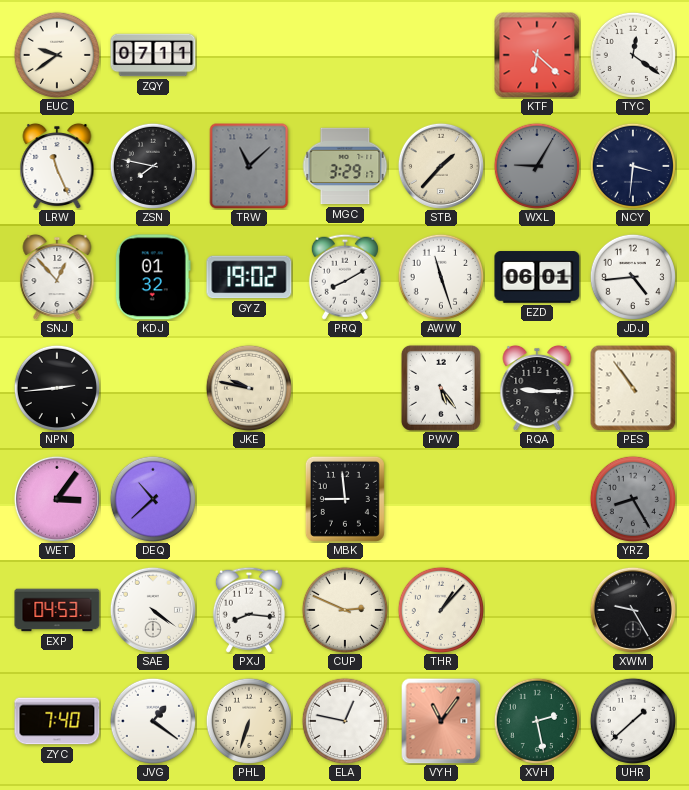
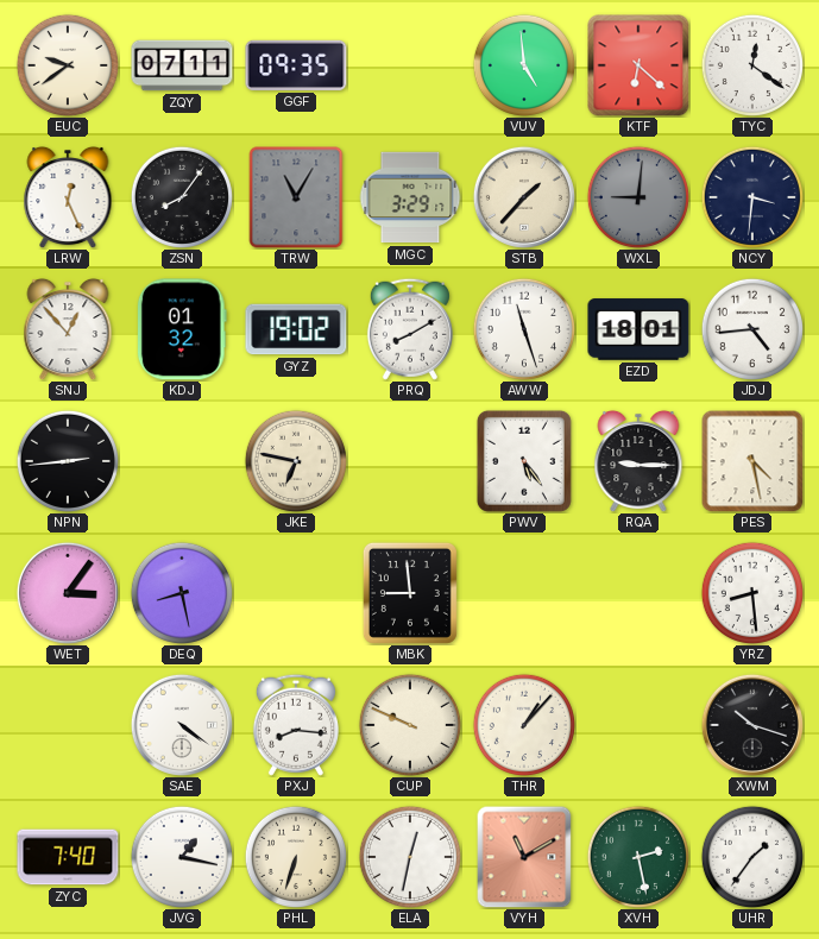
GGF: none -> 09:35
VUV: none -> 4:59
LRW: 11:26 -> 12:26
ZSN: 7:47 -> 8:06
TRW: 11:08 -> 11:05
WXL: 9:05 -> 9:01
EZD: 06:01 -> 18:01
JKE: 9:47 -> 6:47
PES: 10:54 -> 4:28
DEQ: 10:38 -> 8:28
YRZ: 8:25 -> 8:29
YRZ dial: grey -> white
EXP: 04:53 -> none
CUP: 2:49 -> 9:49
XWM: 9:25 -> 10:18
JVG: 1:21 -> 1:17
ELA: 12:47 -> 12:32
VYH: 11:06 -> 11:10
UHR: 1:38 -> 1:36
